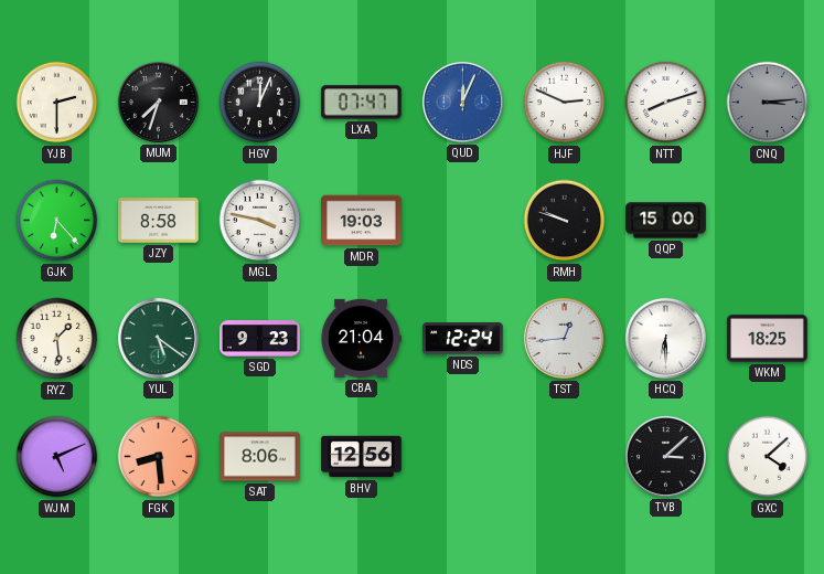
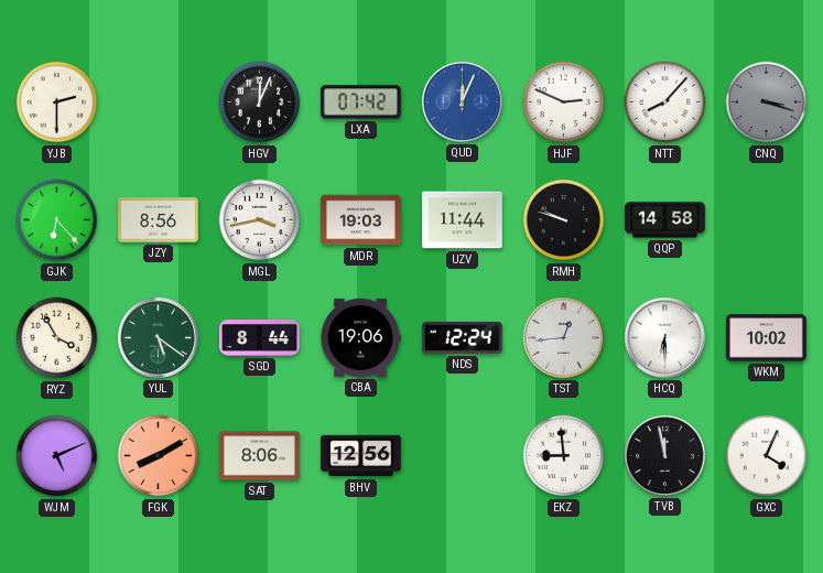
MUM: 7:33 -> none
LXA: 07:47 -> 07:42
NTT: 8:12 -> 8:07
CNQ: 3:14 -> 3:18
JZY: 8:58 -> 8:56
MGL: 3:47 -> 3:43
UZV: none -> 11:44
QQP: 15:00 -> 14:58
RYZ: 1:29 -> 3:55
SGD: 9:23 -> 8:44
CBA: 21:04 -> 19:06
WKM: 18:25 -> 10:02
FGK: 8:29 -> 8:10
EKZ: none -> 8:59
TVB: 3:08 -> 11:58
GXC: 4:08 -> 4:04
